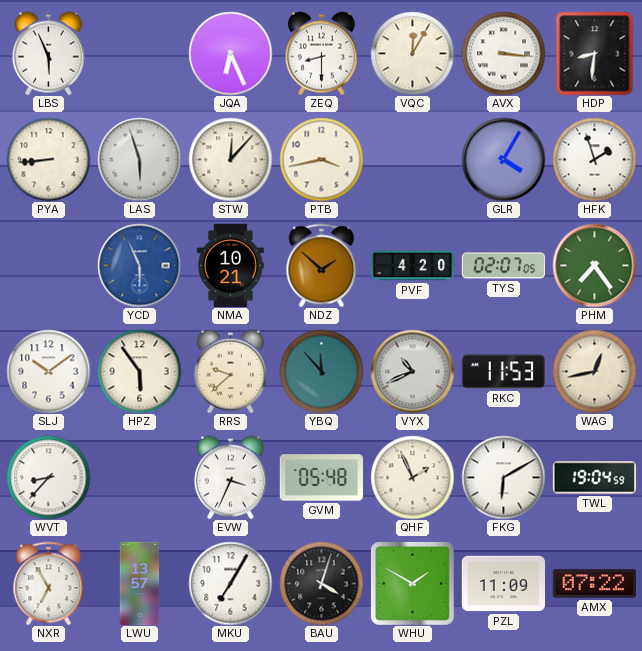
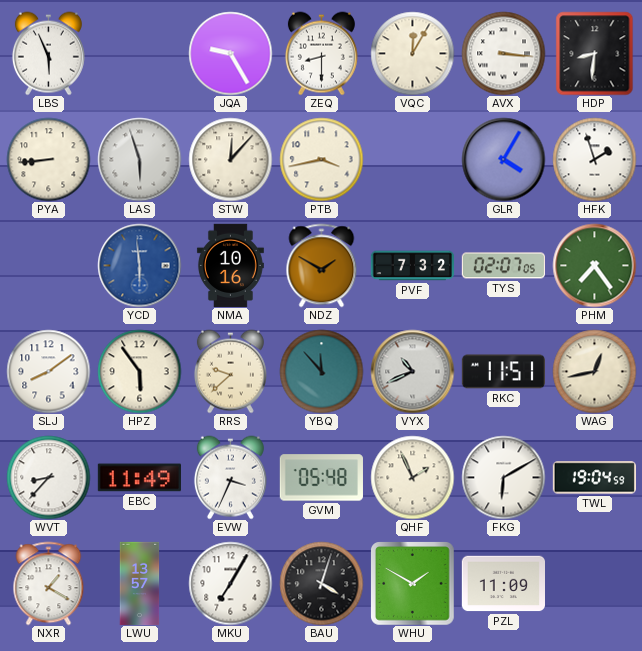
JQA: 6:26 -> 9:25
YCD: 5:56 -> 5:59
NMA: 10:21 -> 10:16
NDZ: 1:52 -> 1:50
PVF: 4:20 -> 7:32
SLJ: 10:09 -> 8:09
RKC: 11:53 -> 11:51
EBC: none -> 11:49
NXR: 6:55 -> 1:20
AMX: 07:22 -> none
